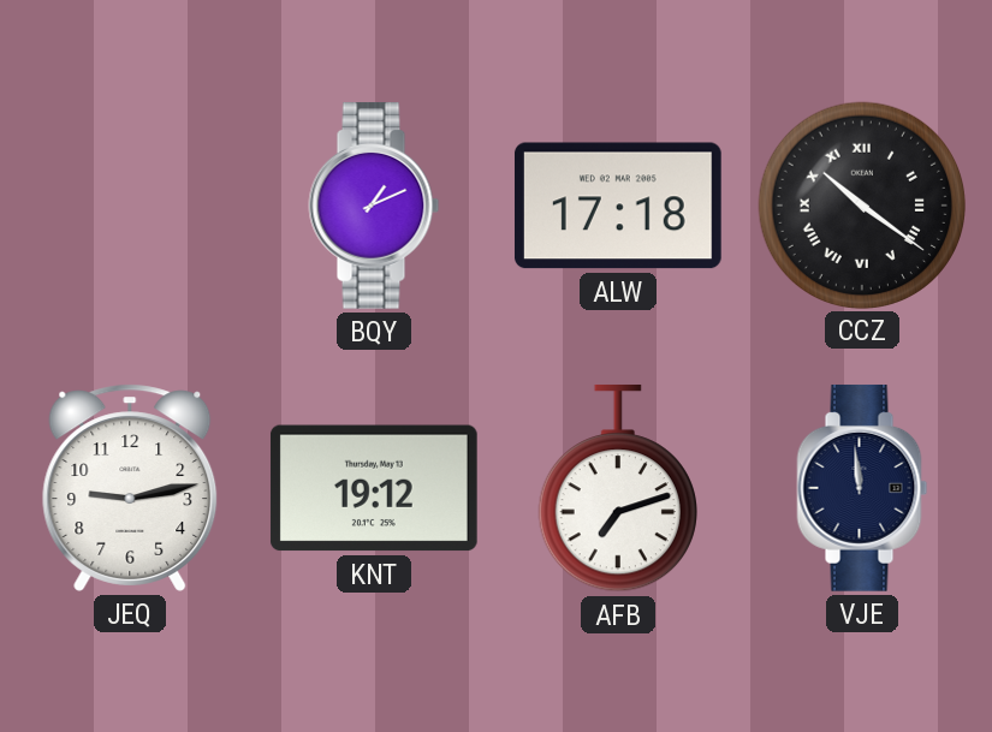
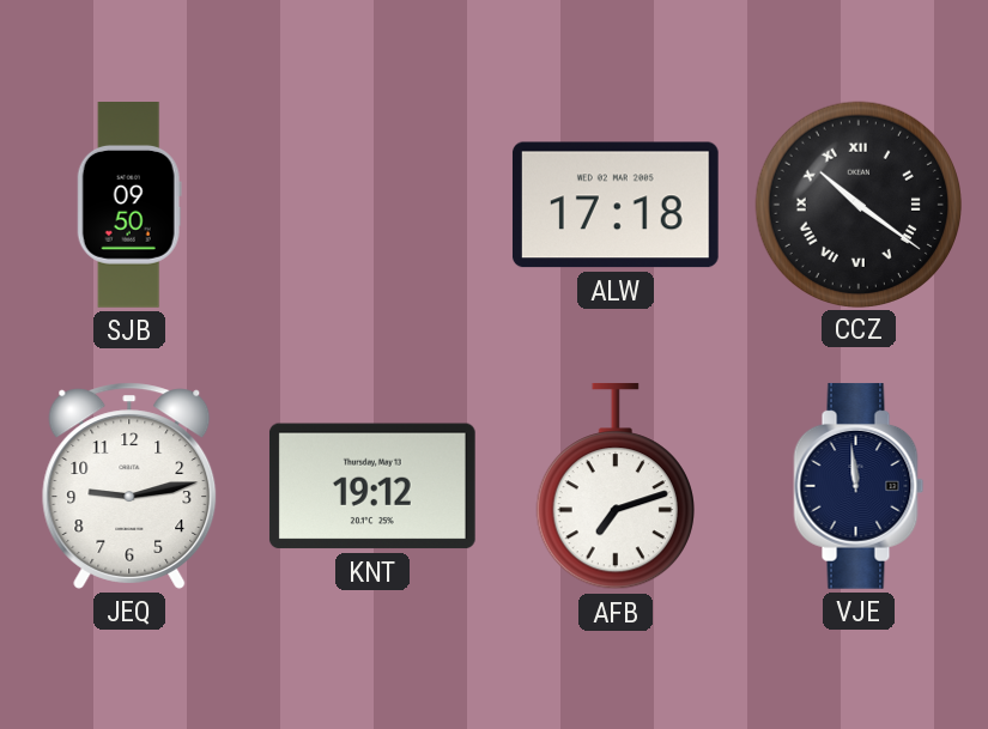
SJB: none -> 09:50
BQY: 1:11 -> none
